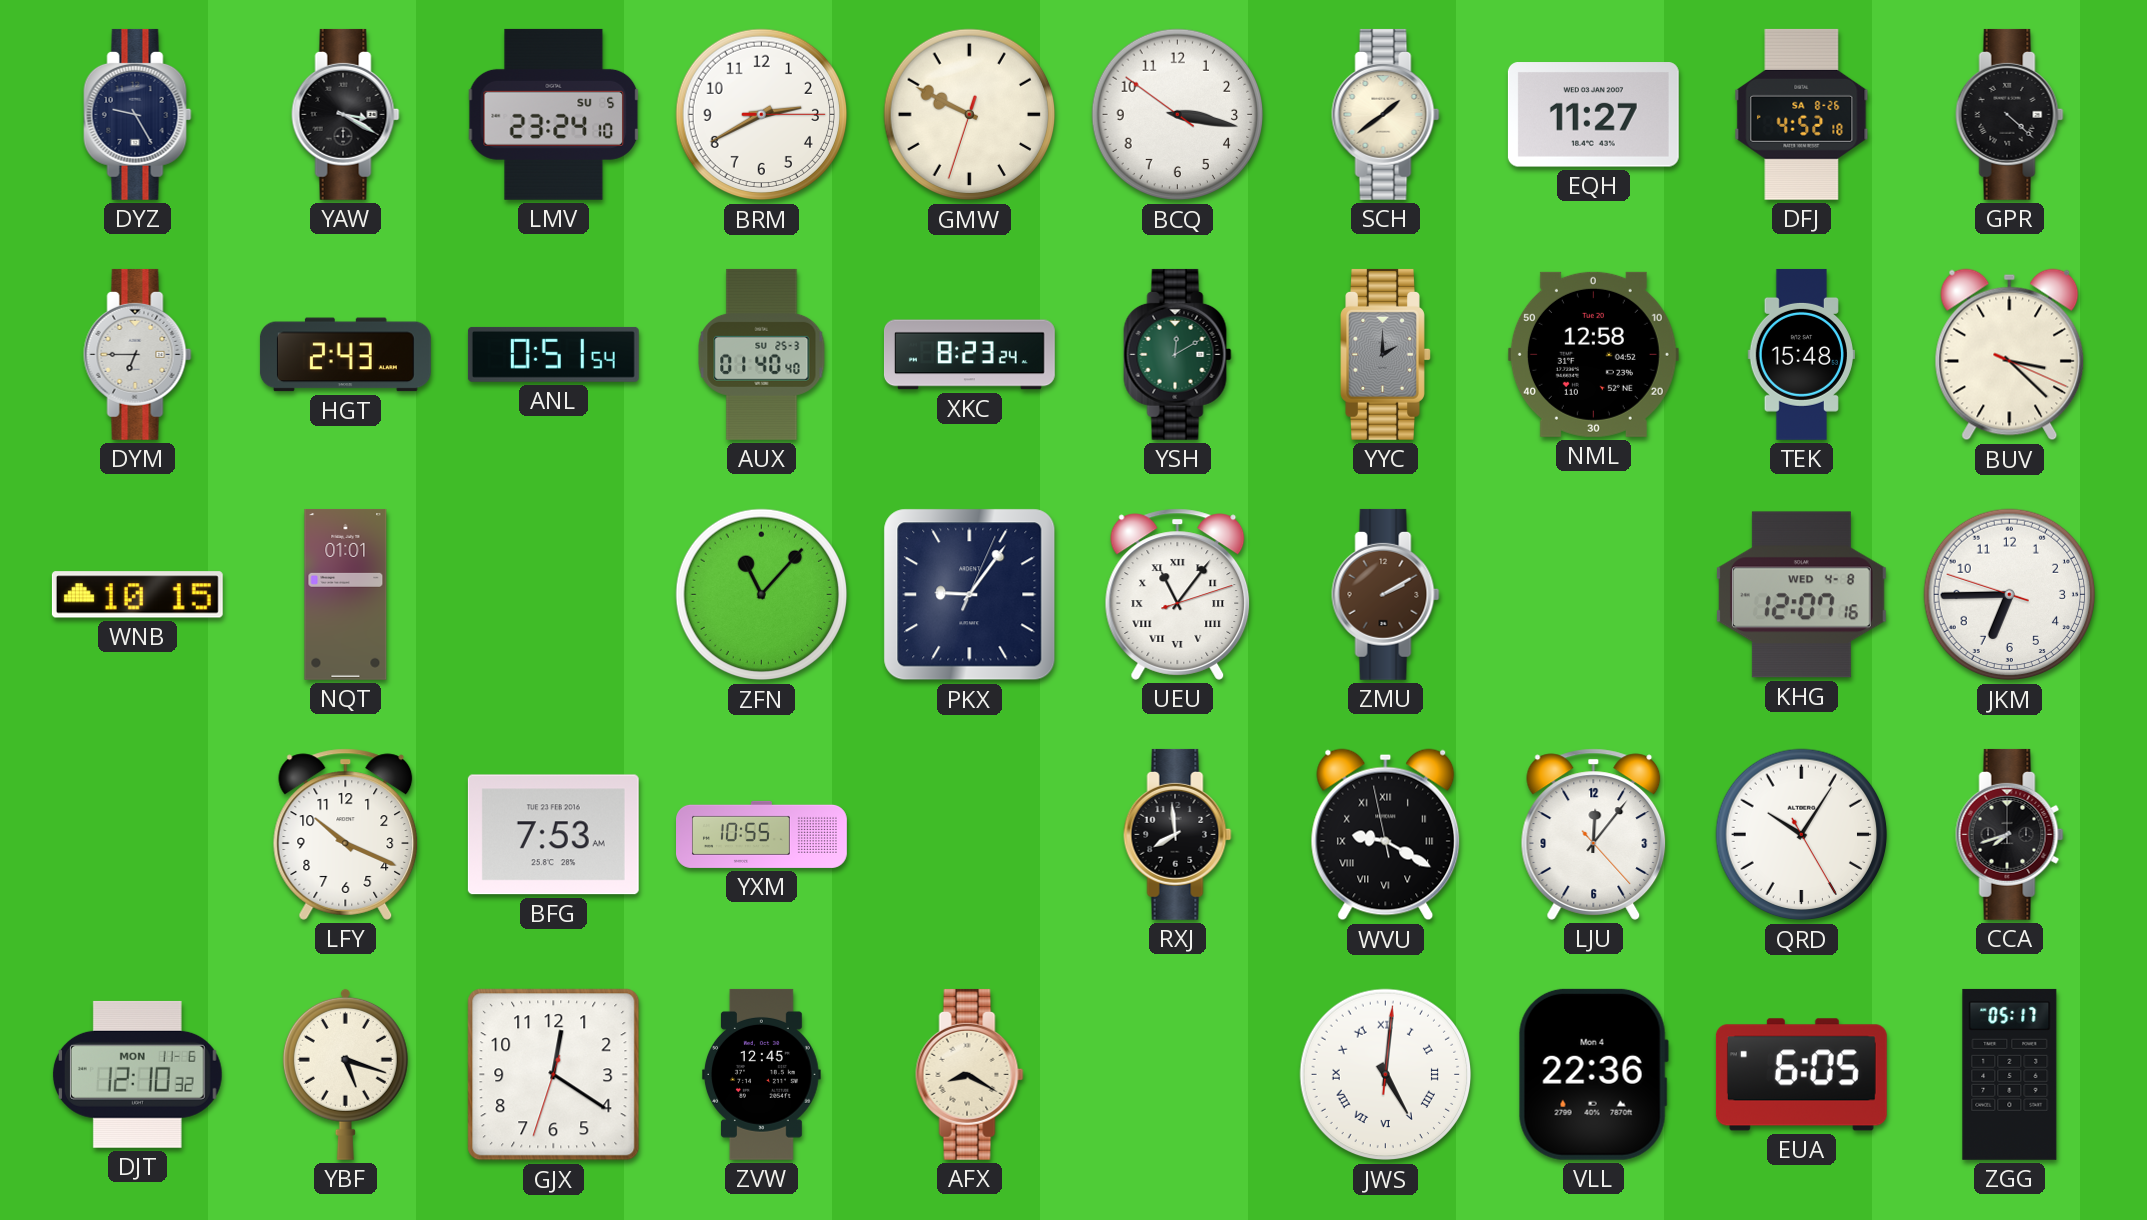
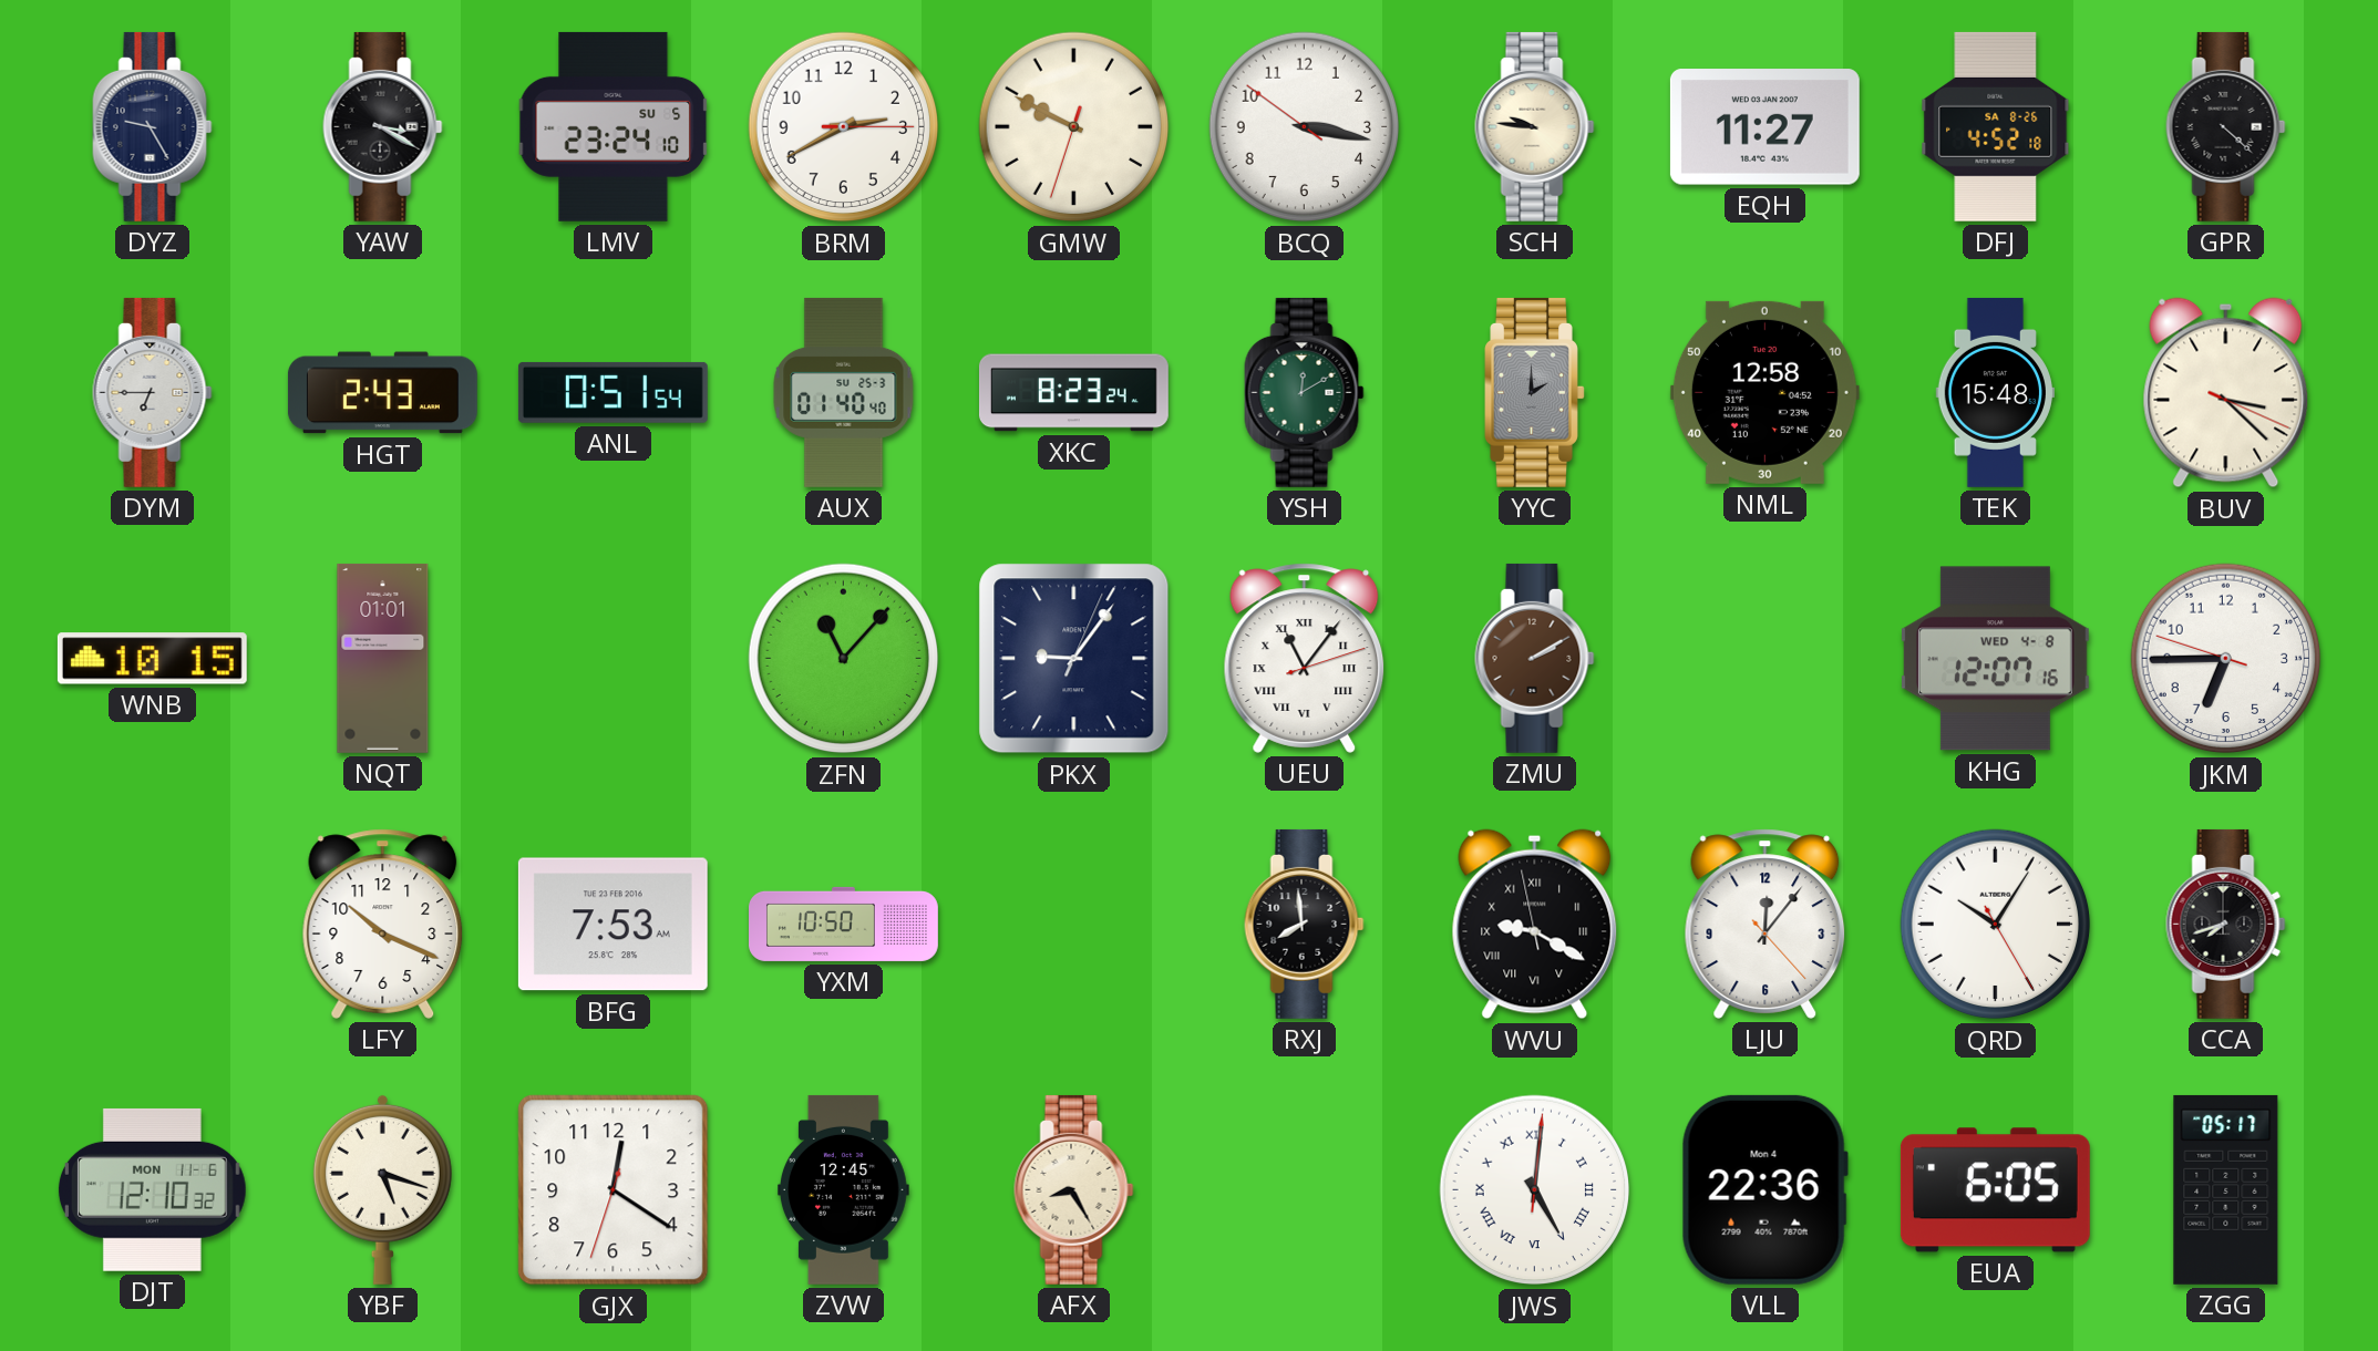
SCH: 1:39 -> 9:46
YXM: 10:55 -> 10:50
AFX: 8:20 -> 8:25
